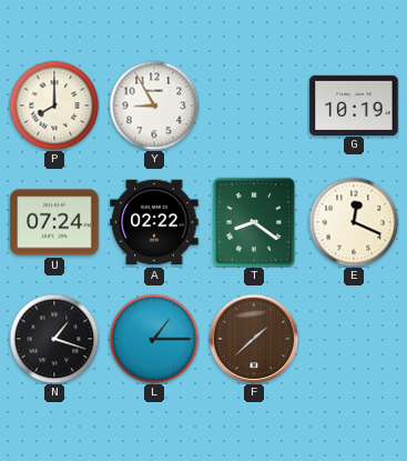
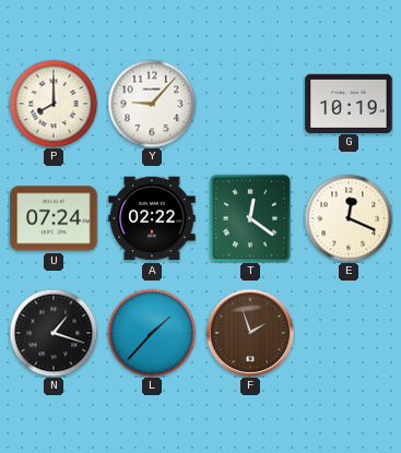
Y: 8:55 -> 9:07
T: 8:21 -> 12:21
L: 1:15 -> 1:37
F: 1:38 -> 1:57
